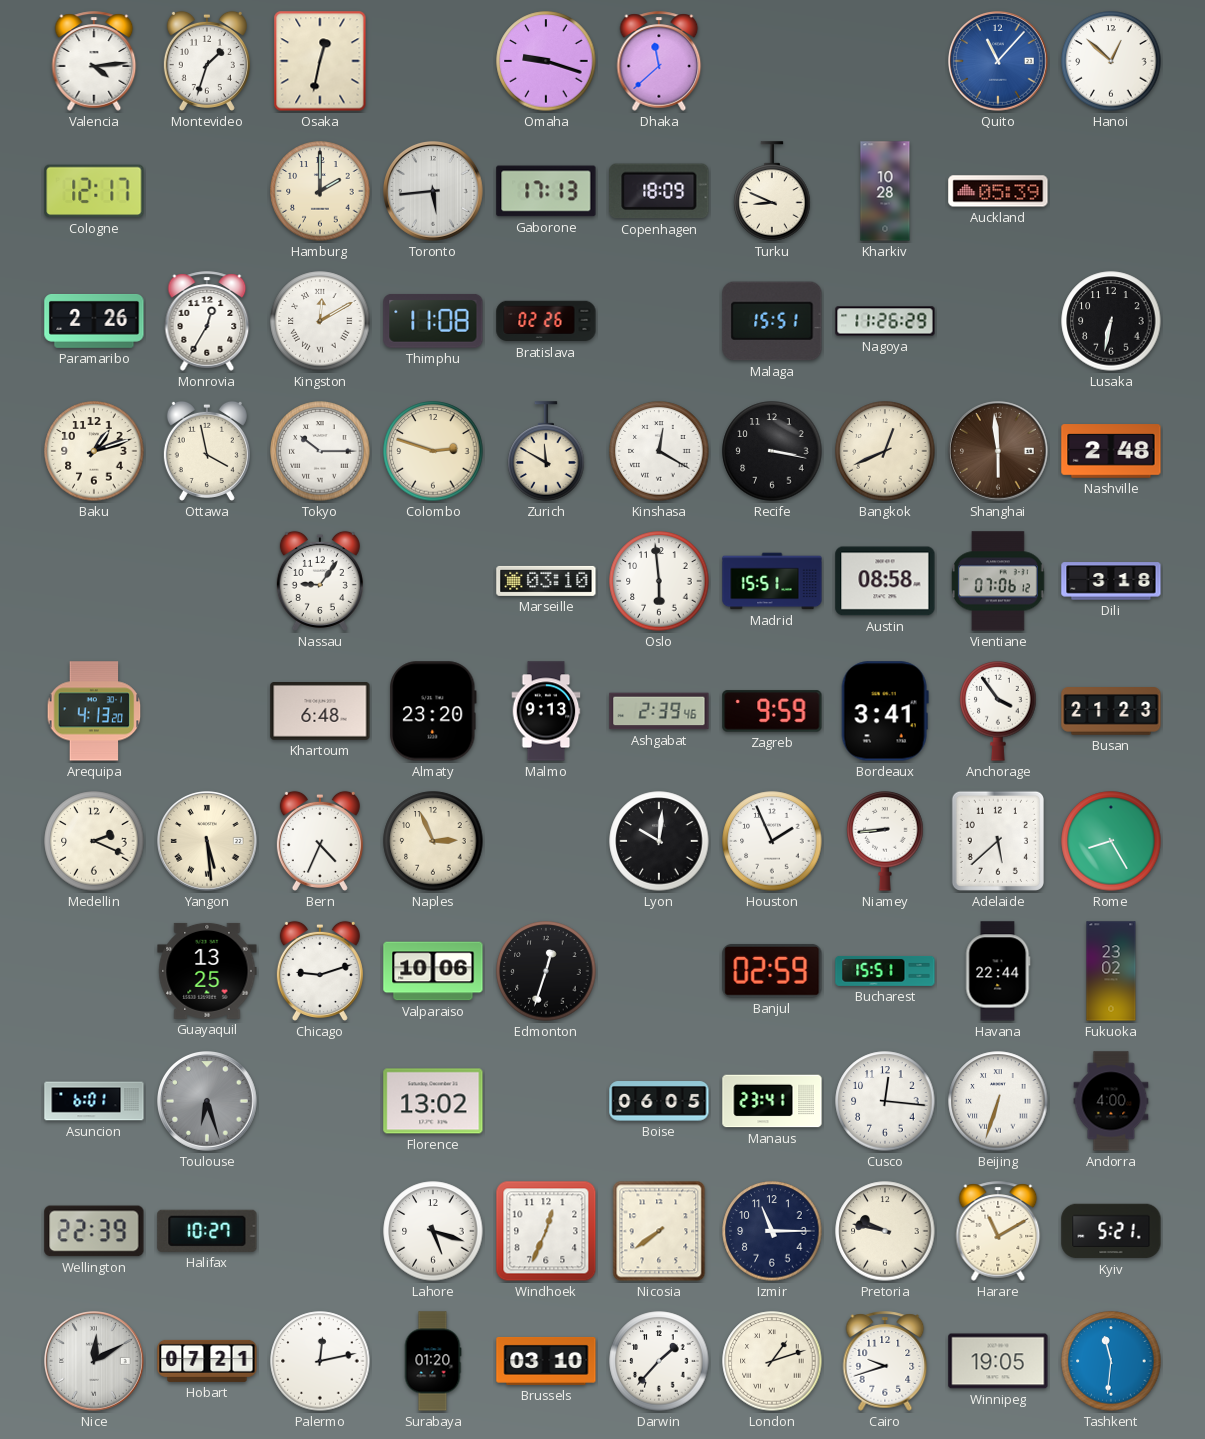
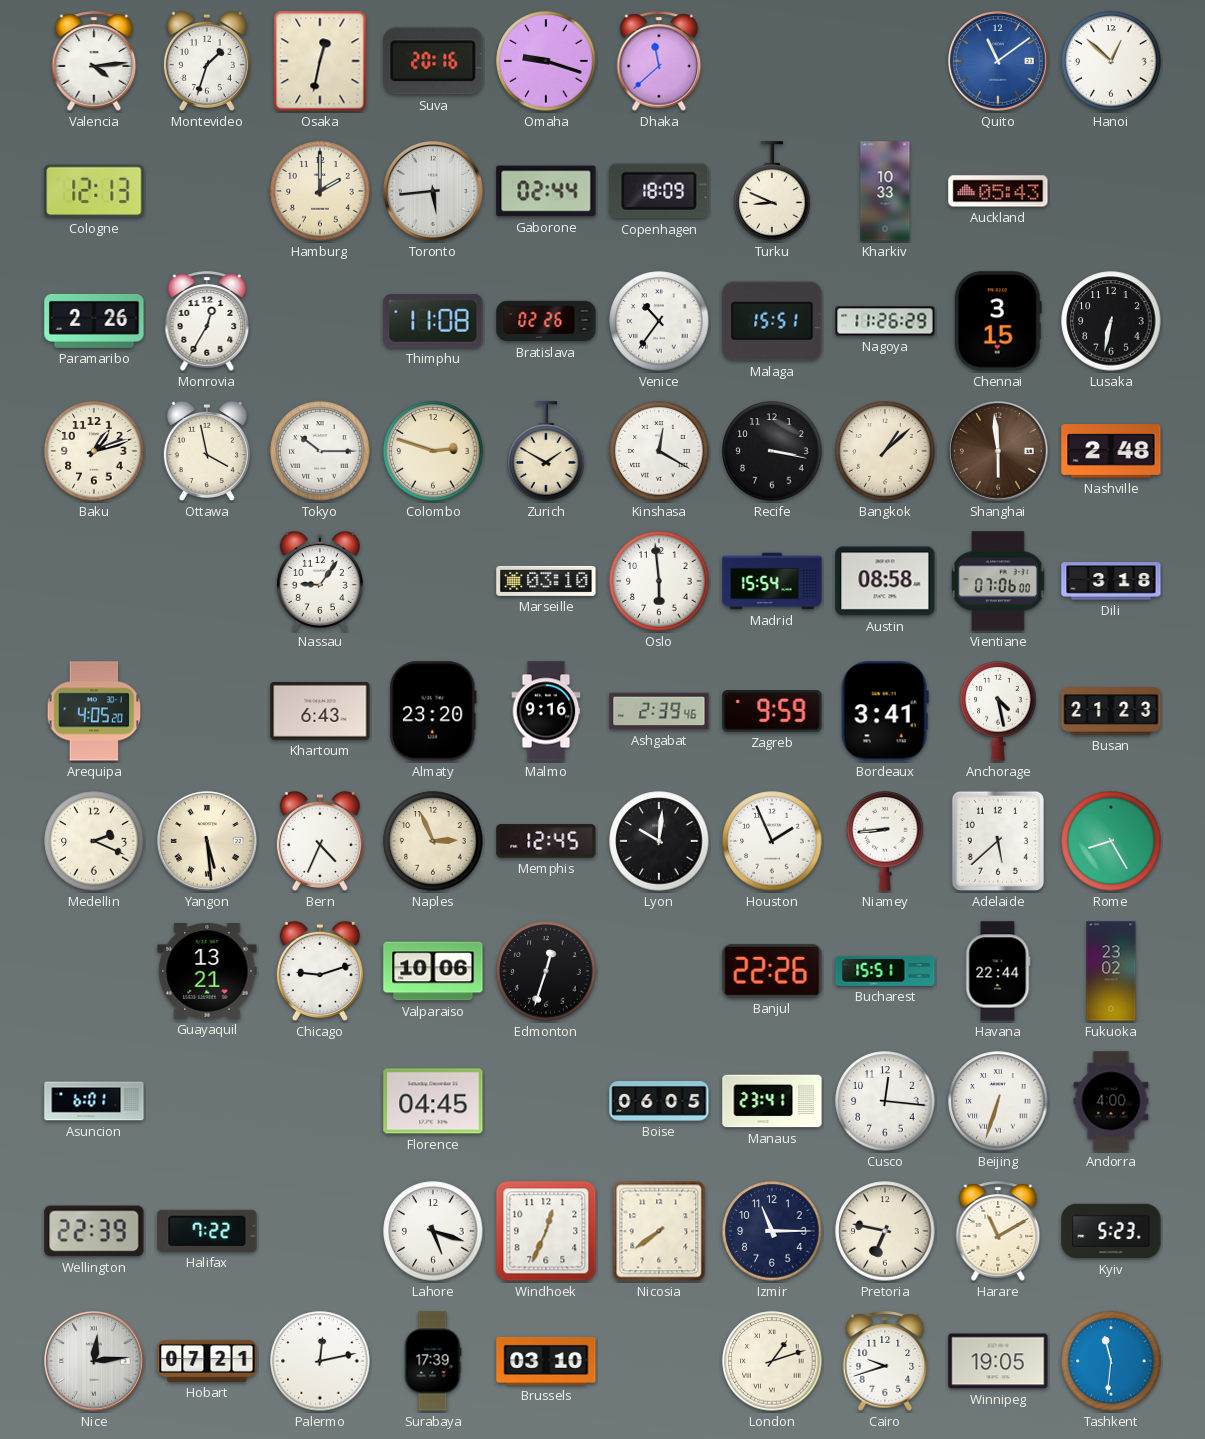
Suva: none -> 20:16
Quito: 11:07 -> 11:09
Cologne: 12:17 -> 12:13
Gaborone: 17:13 -> 02:44
Kharkiv: 10:28 -> 10:33
Auckland: 05:39 -> 05:43
Kingston: 12:10 -> none
Venice: none -> 10:36
Chennai: none -> 3:15
Zurich: 11:50 -> 1:50
Bangkok: 12:41 -> 1:08
Madrid: 15:51 -> 15:54
Vientiane: 07:06:12 -> 07:06:00
Arequipa: 4:13 -> 4:05
Khartoum: 6:48 -> 6:43
Malmo: 9:13 -> 9:16
Anchorage: 3:54 -> 4:28
Memphis: none -> 12:45
Guayaquil: 13:25 -> 13:21
Banjul: 02:59 -> 22:26
Toulouse: 6:27 -> none
Florence: 13:02 -> 04:45
Halifax: 10:27 -> 7:22
Pretoria: 9:47 -> 6:47
Kyiv: 5:21 -> 5:23
Nice: 12:10 -> 12:14
Surabaya: 01:20 -> 17:39
Darwin: 1:37 -> none
